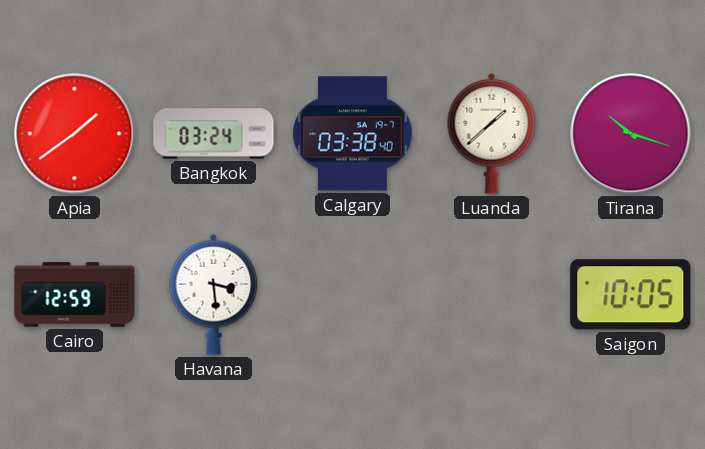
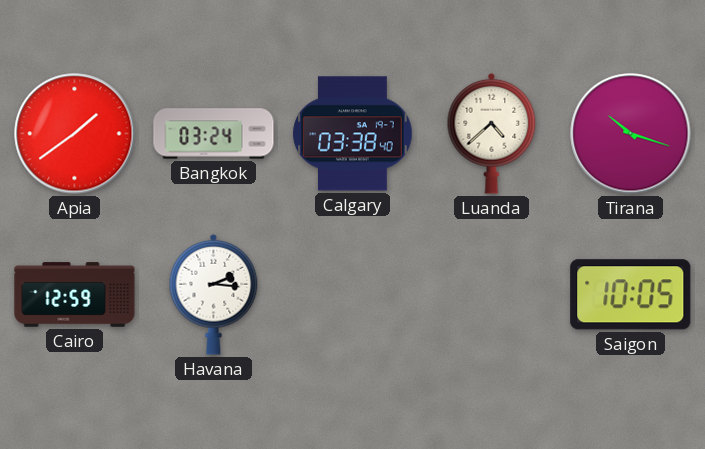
Luanda: 1:38 -> 4:38
Havana: 3:29 -> 2:16
